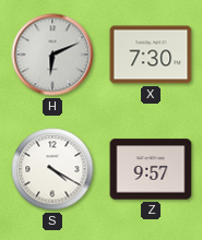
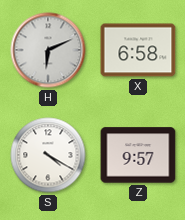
X: 7:30 -> 6:58
